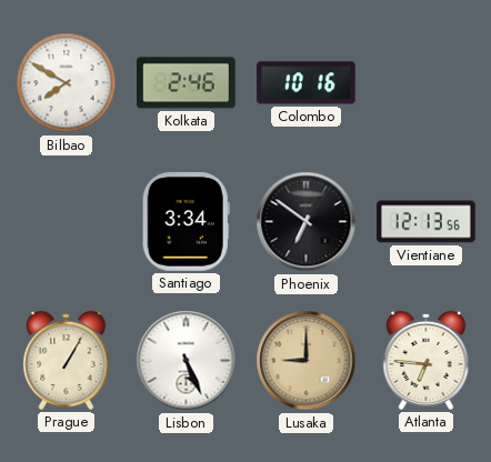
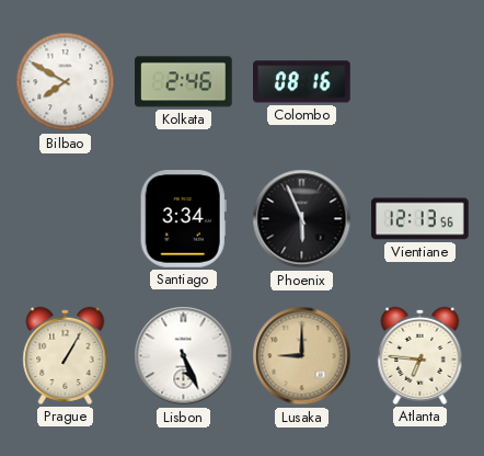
Colombo: 10:16 -> 08:16
Phoenix: 6:51 -> 5:56
